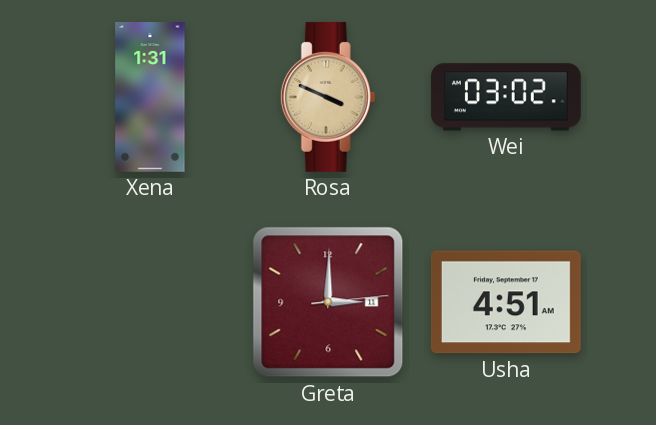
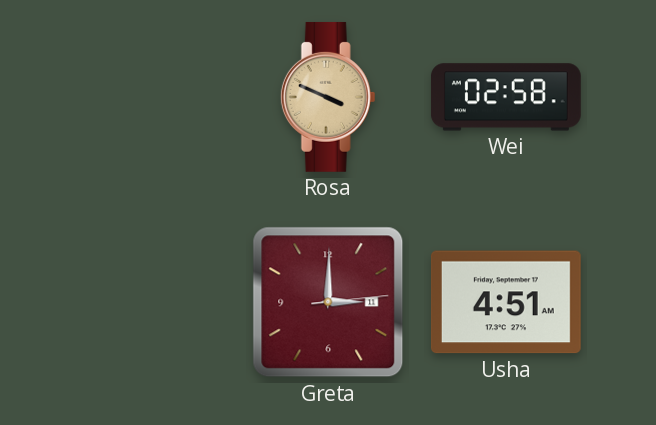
Xena: 1:31 -> none
Wei: 03:02 -> 02:58
